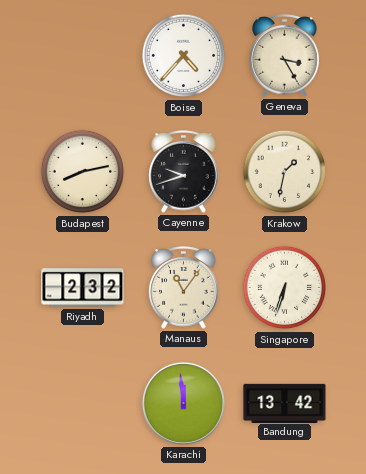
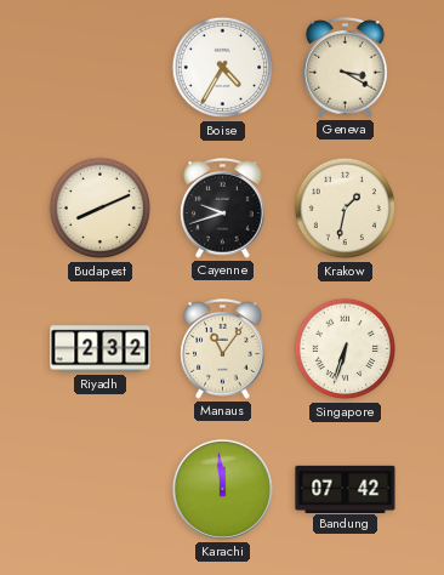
Boise: 4:37 -> 4:35
Geneva: 3:25 -> 3:20
Budapest: 8:13 -> 8:11
Bandung: 13:42 -> 07:42
